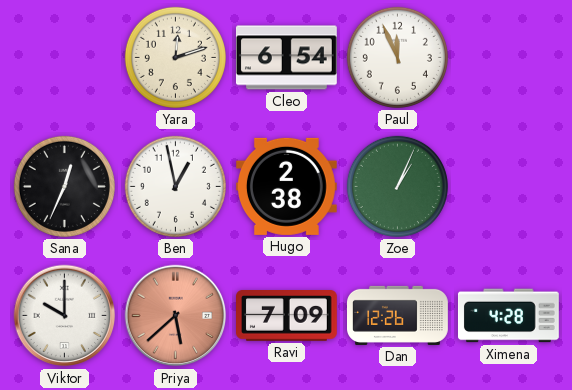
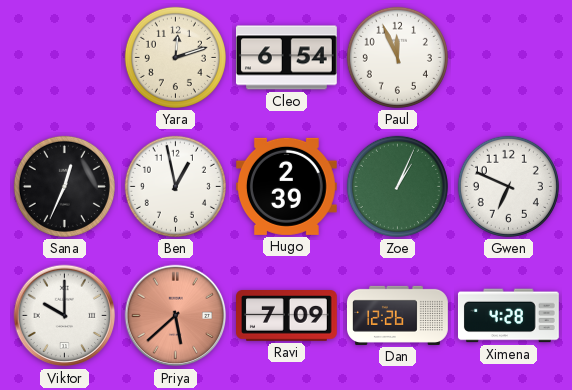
Hugo: 2:38 -> 2:39
Gwen: none -> 6:49
